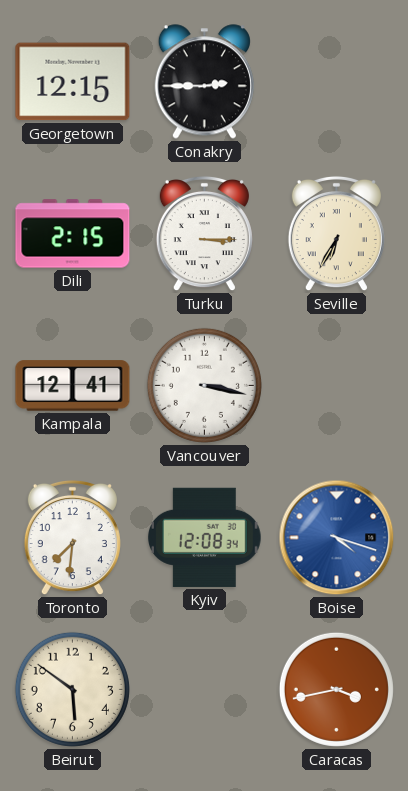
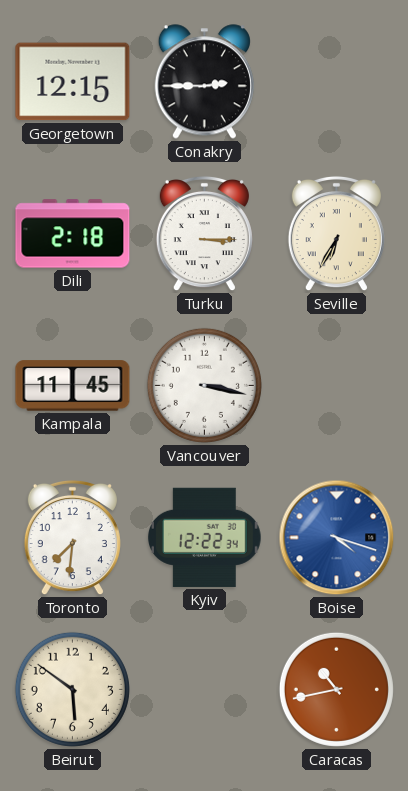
Dili: 2:15 -> 2:18
Kampala: 12:41 -> 11:45
Kyiv: 12:08 -> 12:22
Caracas: 3:43 -> 10:43
